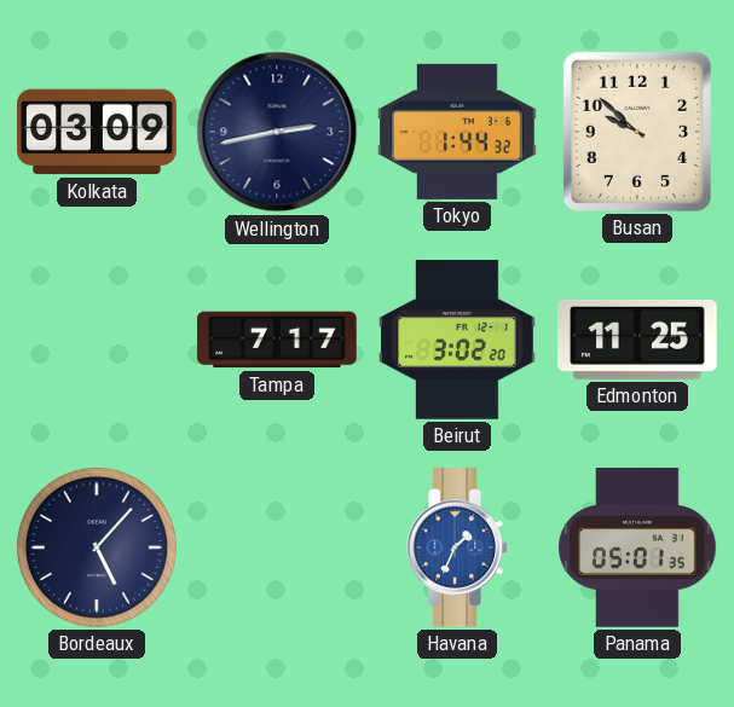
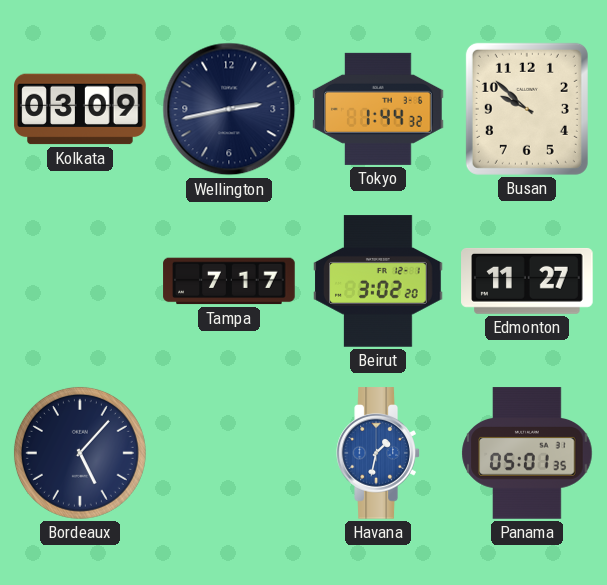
Edmonton: 11:25 -> 11:27
Havana: 1:34 -> 1:32
